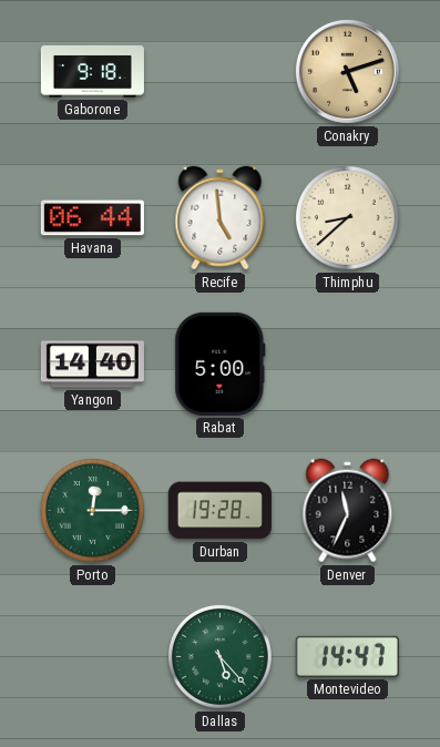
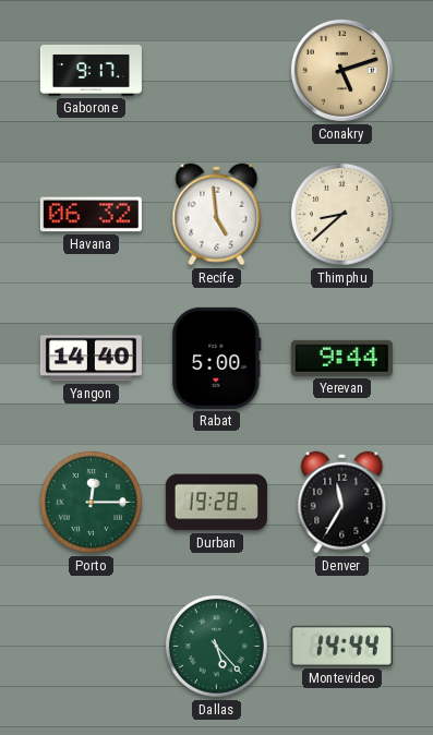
Gaborone: 9:18 -> 9:17
Havana: 06:44 -> 06:32
Yerevan: none -> 9:44
Denver: 11:34 -> 11:35
Montevideo: 14:47 -> 14:44
